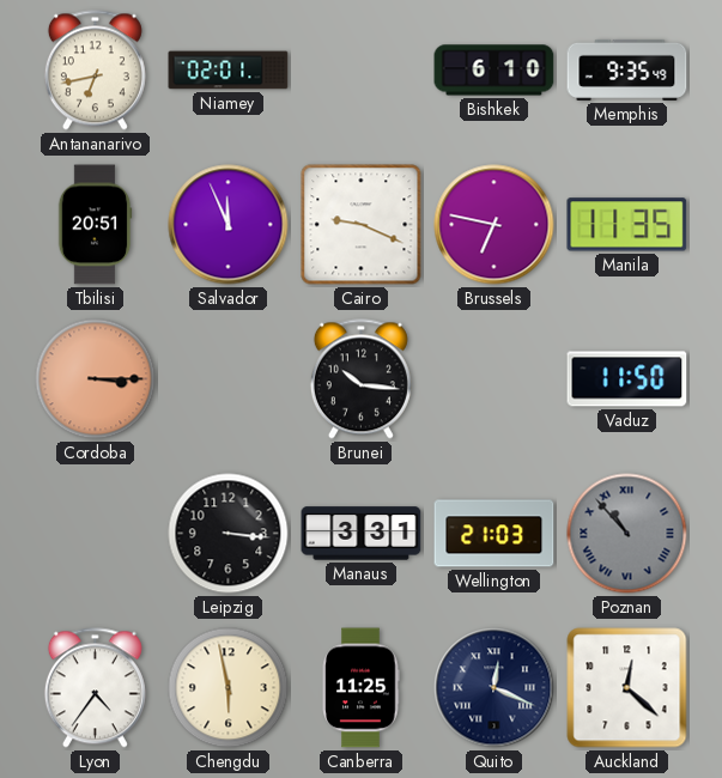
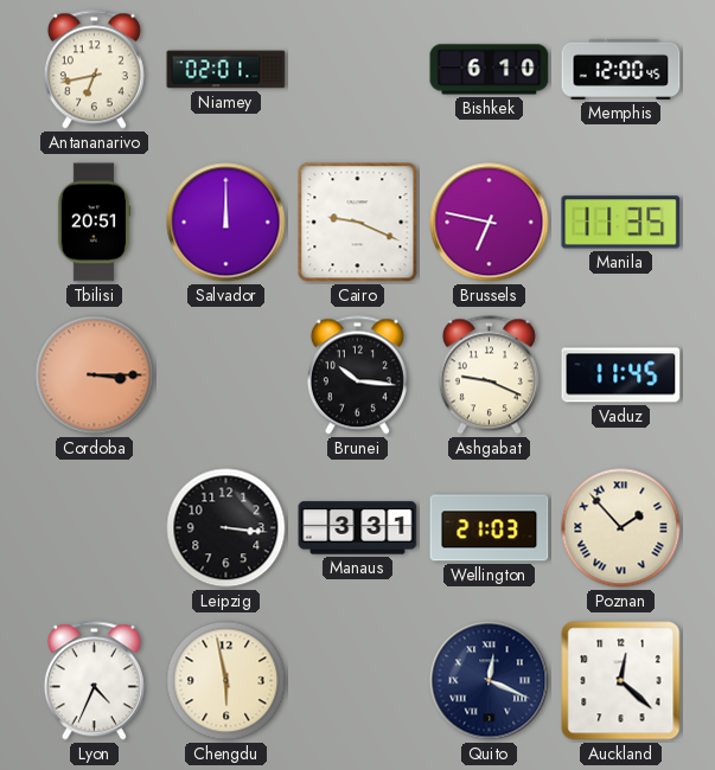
Memphis: 9:35 -> 12:00
Salvador: 11:56 -> 12:00
Ashgabat: none -> 9:19
Vaduz: 11:50 -> 11:45
Poznan: 10:53 -> 1:53
Poznan dial: grey -> cream
Lyon: 4:36 -> 4:34
Canberra: 11:25 -> none
